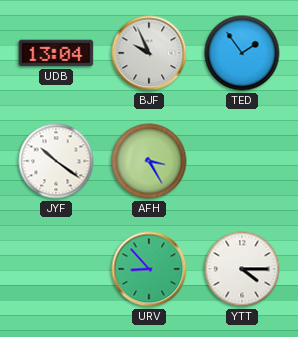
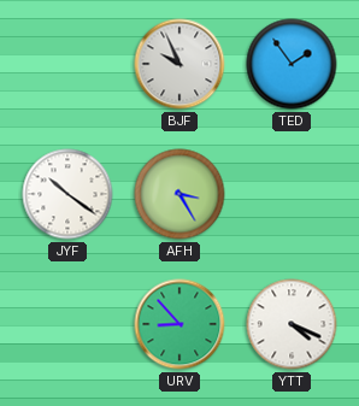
UDB: 13:04 -> none
YTT: 4:15 -> 4:19
